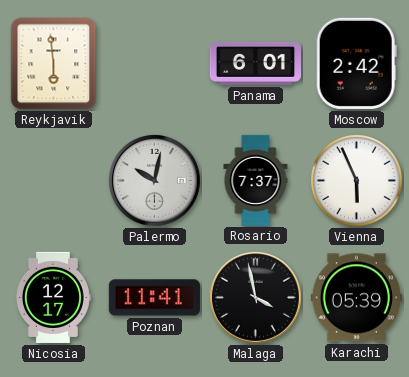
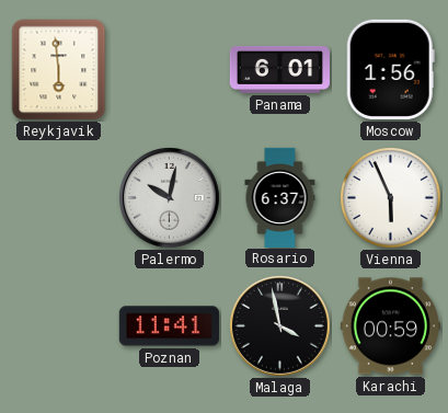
Moscow: 2:42 -> 1:56
Rosario: 7:37 -> 6:37
Nicosia: 12:17 -> none
Karachi: 05:39 -> 00:59
